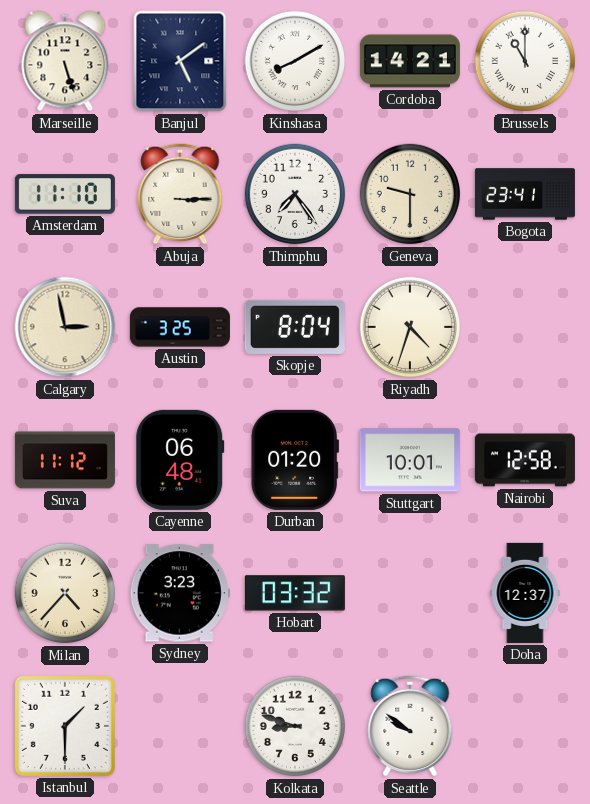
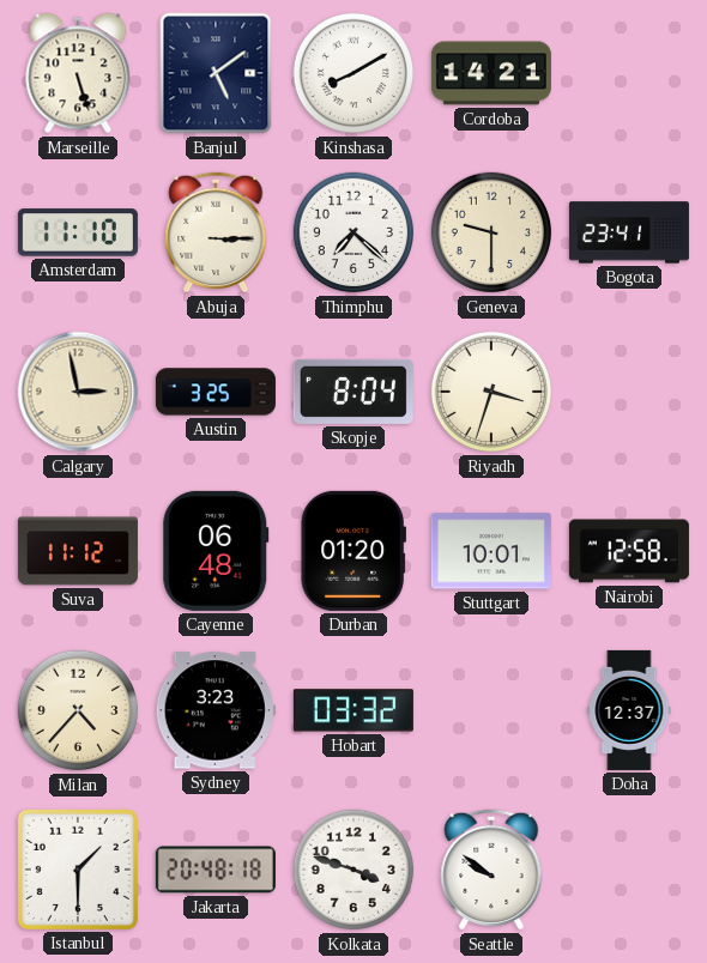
Brussels: 11:00 -> none
Thimphu: 7:24 -> 7:22
Riyadh: 4:33 -> 3:33
Jakarta: none -> 20:48
Kolkata: 8:48 -> 3:48
